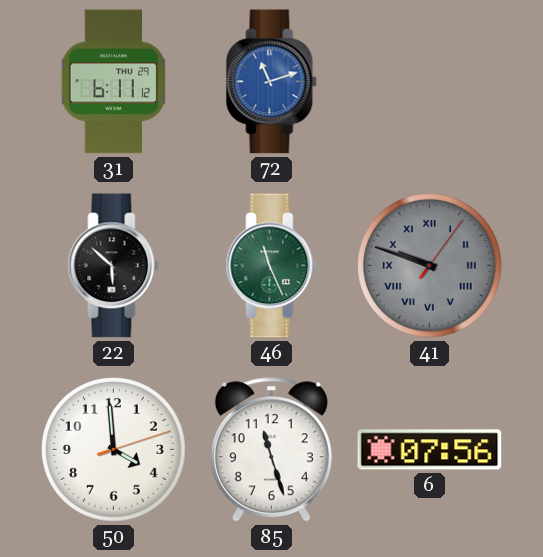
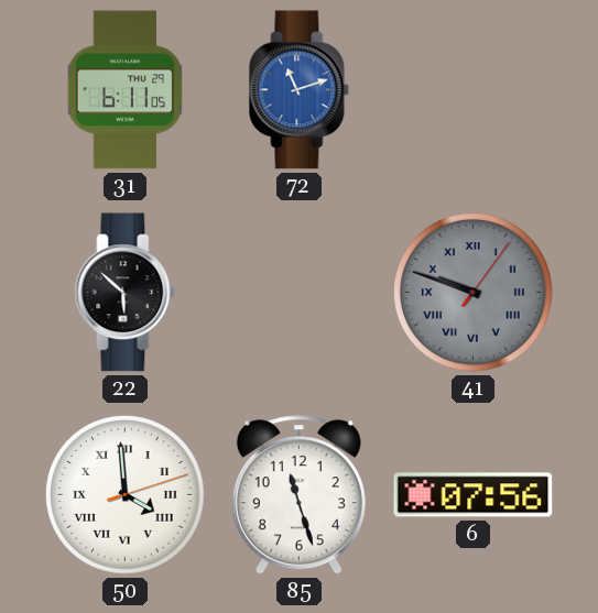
31: 6:11:12 -> 6:11:05
46: 11:26 -> none
50 numerals: Arabic -> Roman
